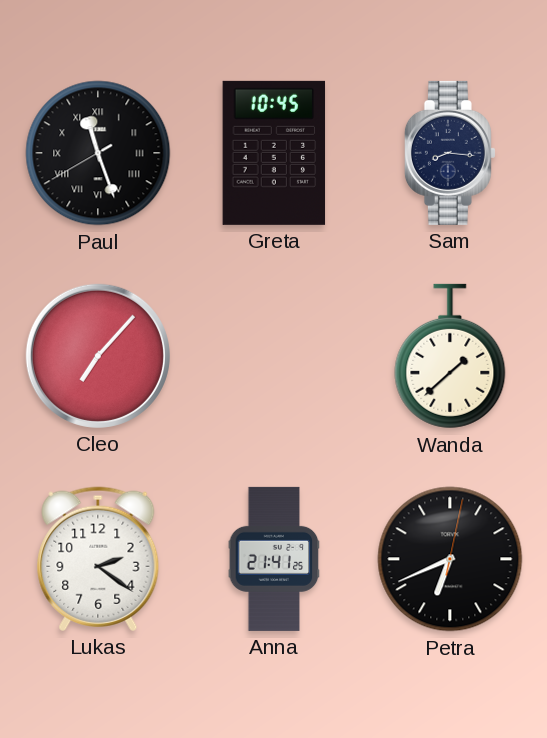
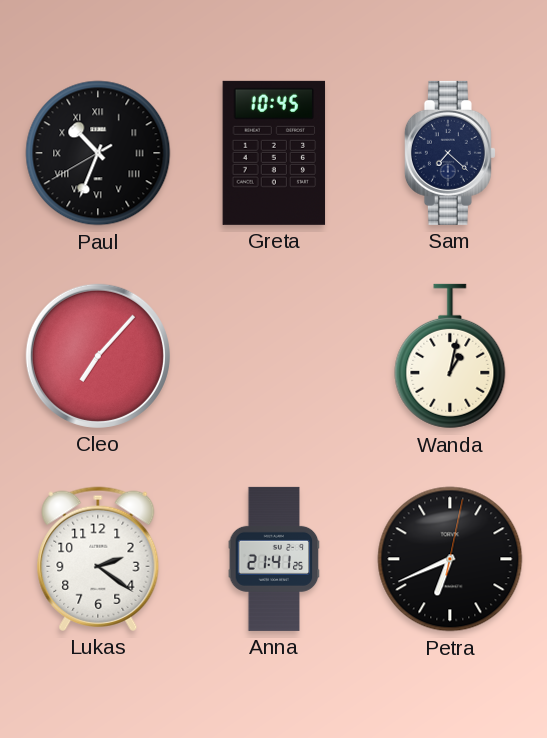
Paul: 11:26 -> 10:33
Sam: 8:16 -> 7:22
Wanda: 1:38 -> 1:02
